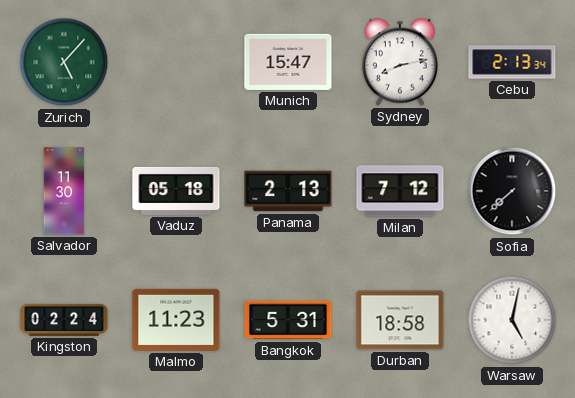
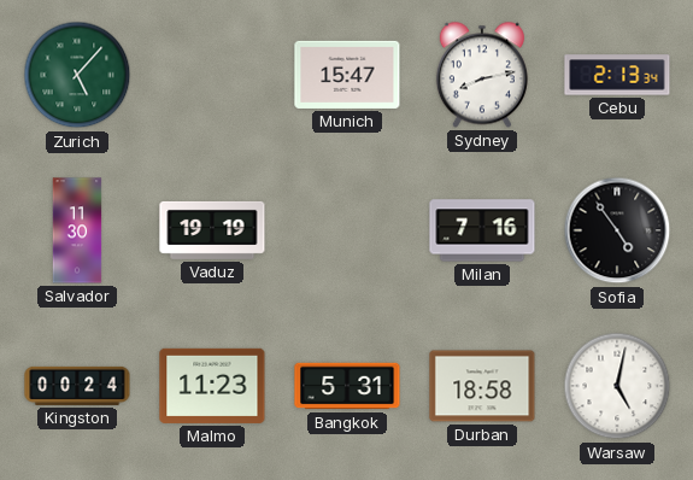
Vaduz: 05:18 -> 19:19
Panama: 2:13 -> none
Milan: 7:12 -> 7:16
Sofia: 7:38 -> 4:54
Kingston: 02:24 -> 00:24
